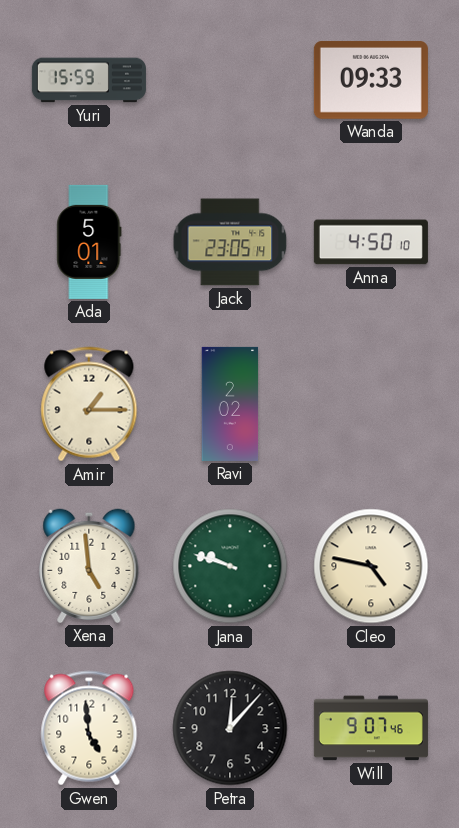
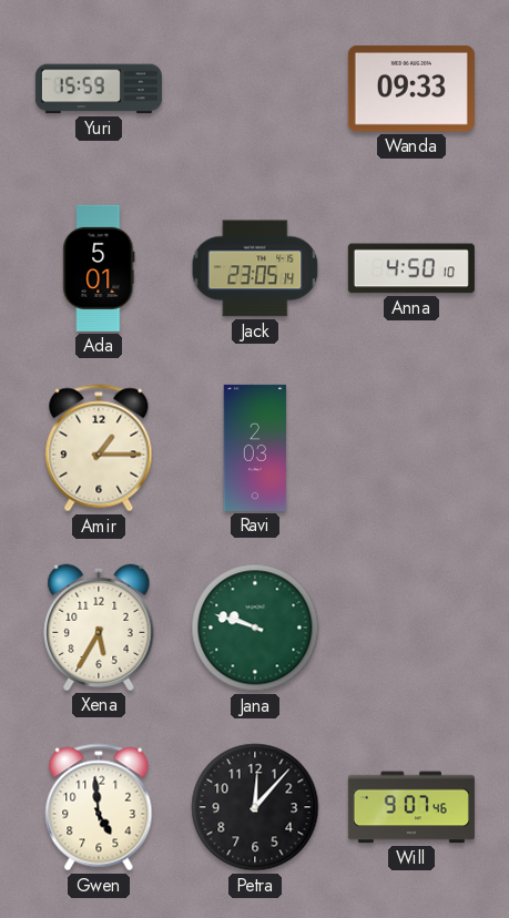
Ravi: 2:02 -> 2:03
Xena: 4:59 -> 5:35
Cleo: 4:47 -> none
